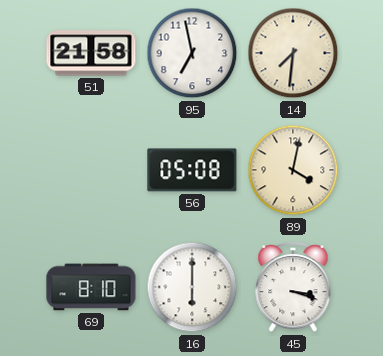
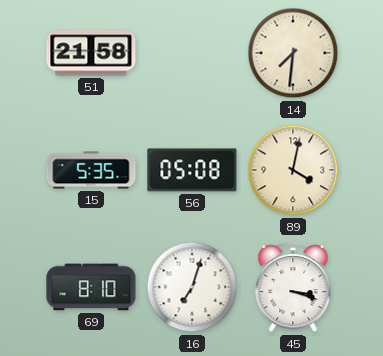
95: 6:58 -> none
15: none -> 5:35
16: 6:00 -> 7:03
